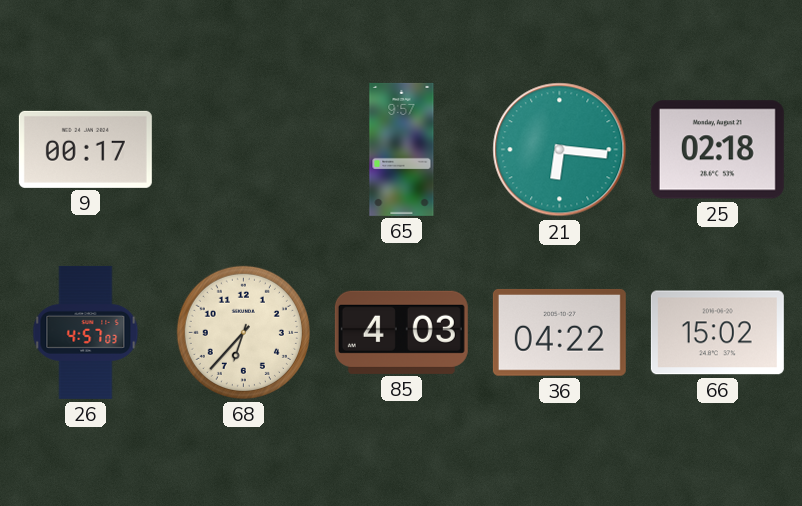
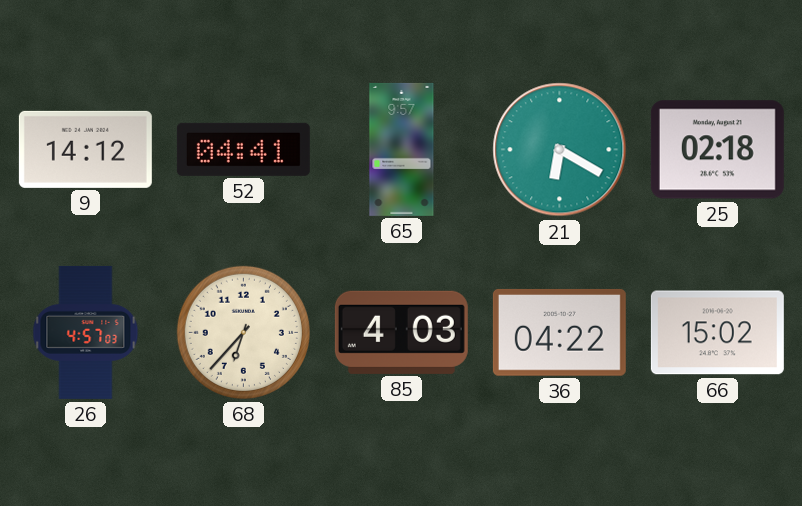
9: 00:17 -> 14:12
52: none -> 04:41
21: 6:16 -> 6:20
